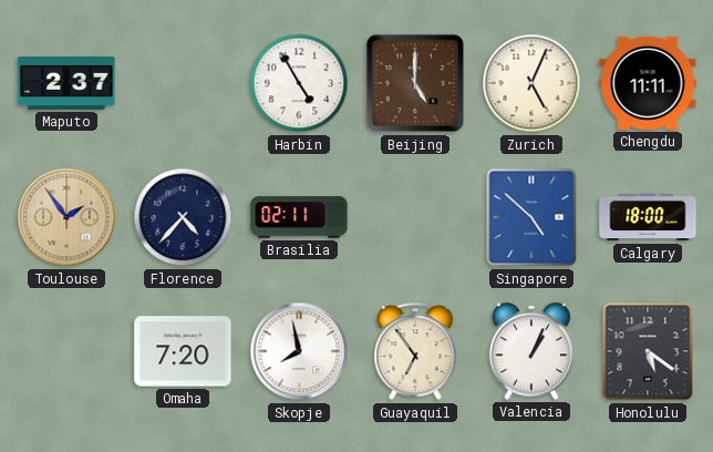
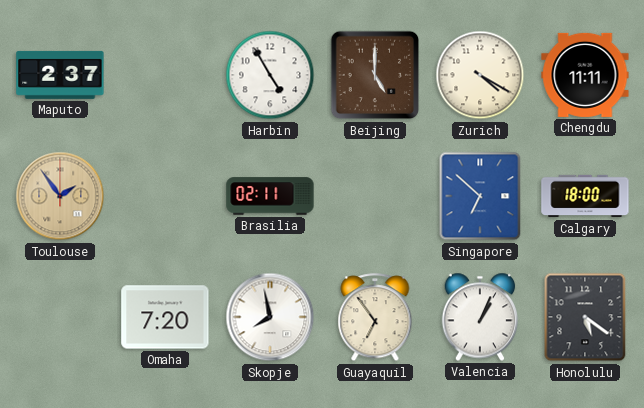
Zurich: 5:04 -> 4:20
Florence: 4:37 -> none
Singapore: 4:52 -> 6:52
